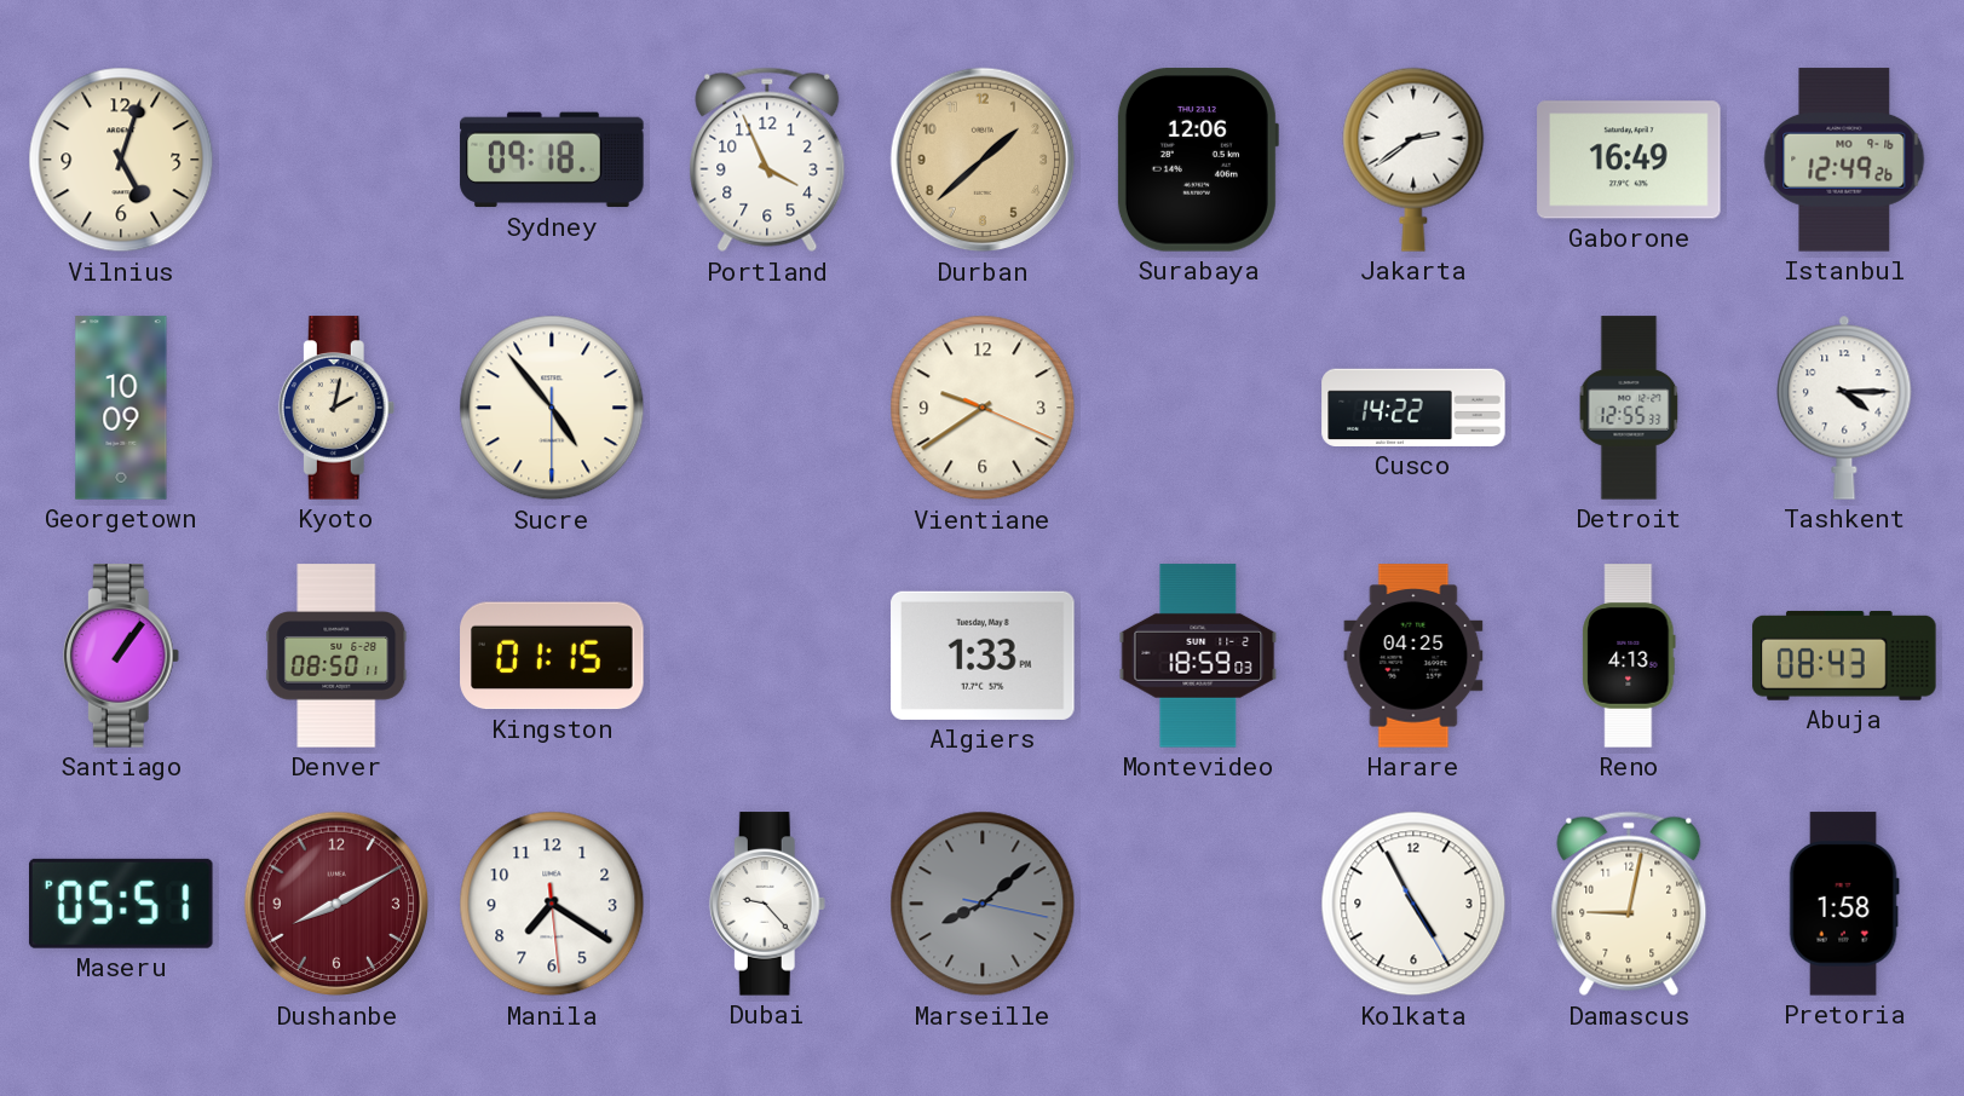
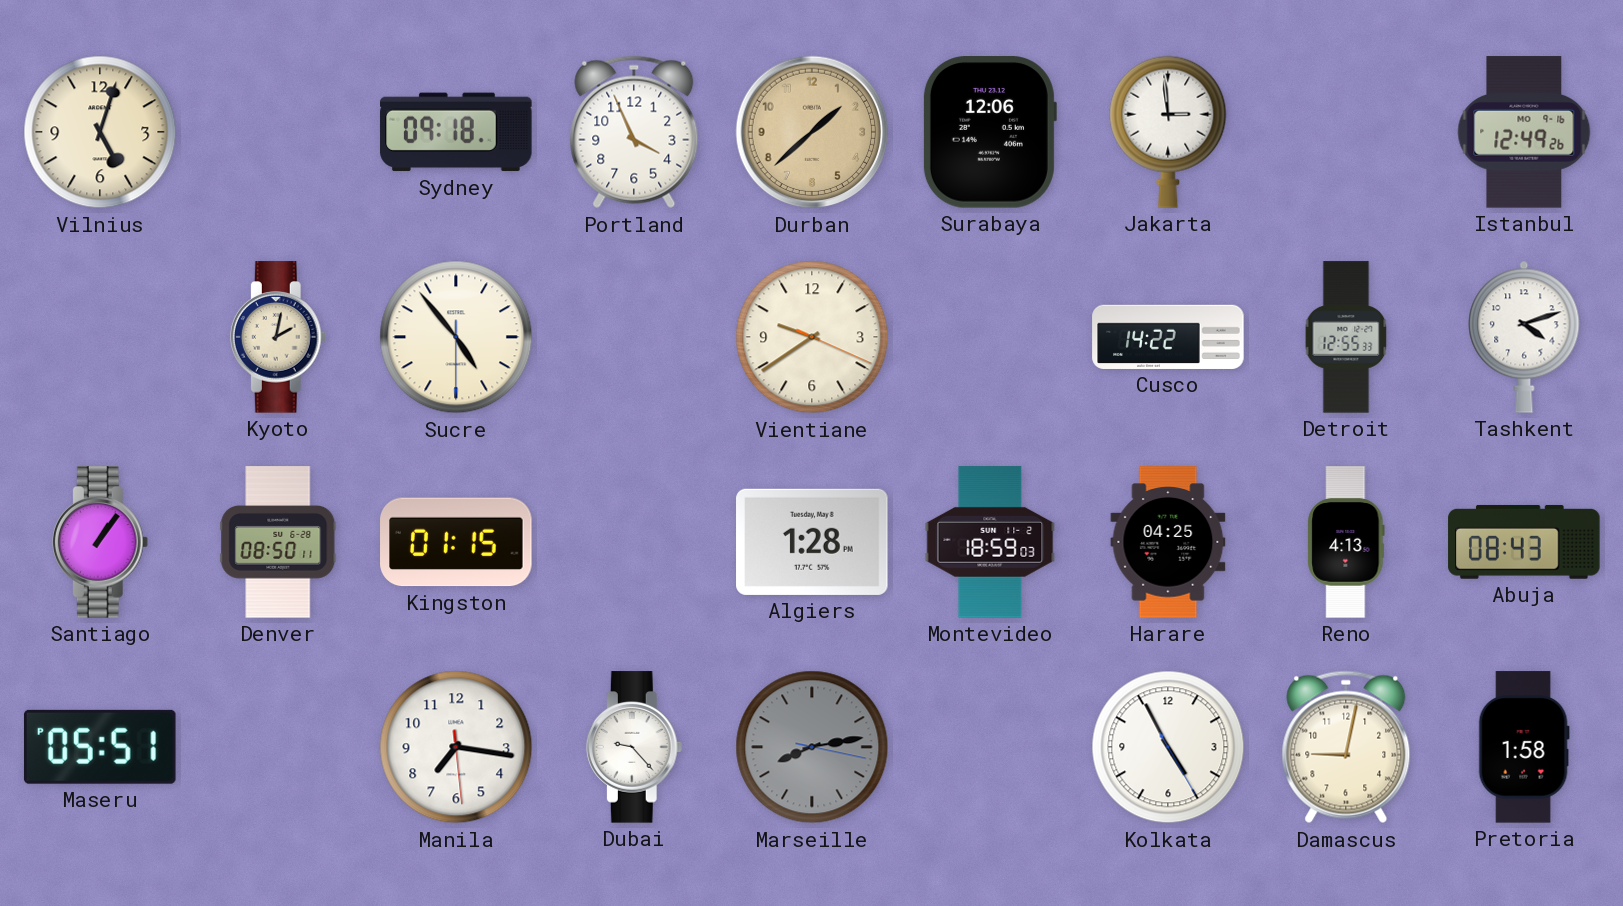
Jakarta: 2:39 -> 2:59
Gaborone: 16:49 -> none
Georgetown: 10:09 -> none
Tashkent: 4:15 -> 4:12
Algiers: 1:33 -> 1:28
Dushanbe: 8:10 -> none
Manila: 7:20 -> 7:16
Marseille: 8:08 -> 8:13
